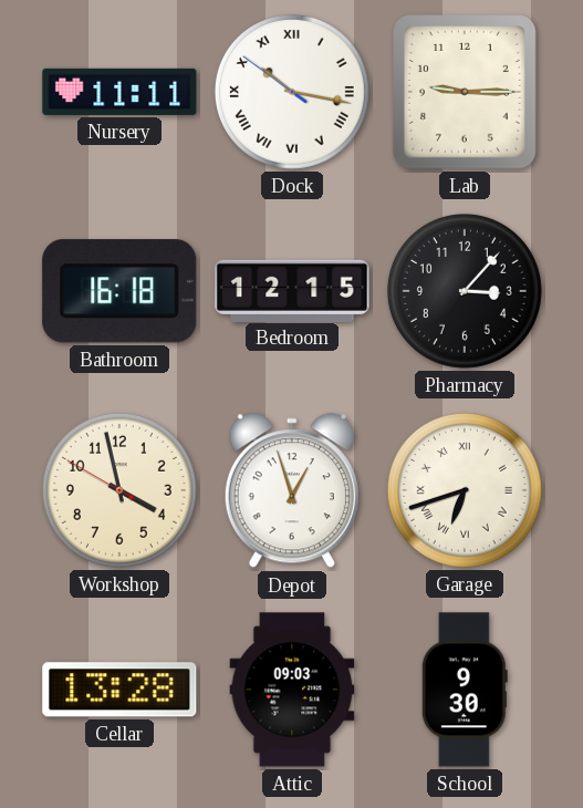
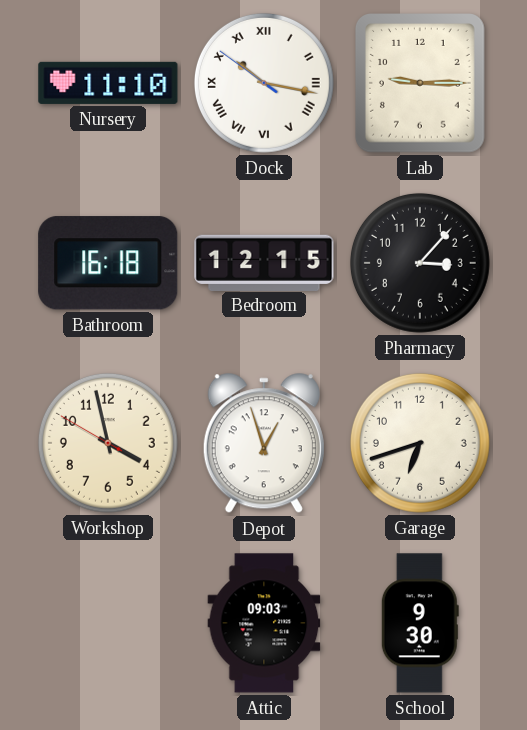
Nursery: 11:11 -> 11:10
Garage numerals: Roman -> Arabic
Cellar: 13:28 -> none
